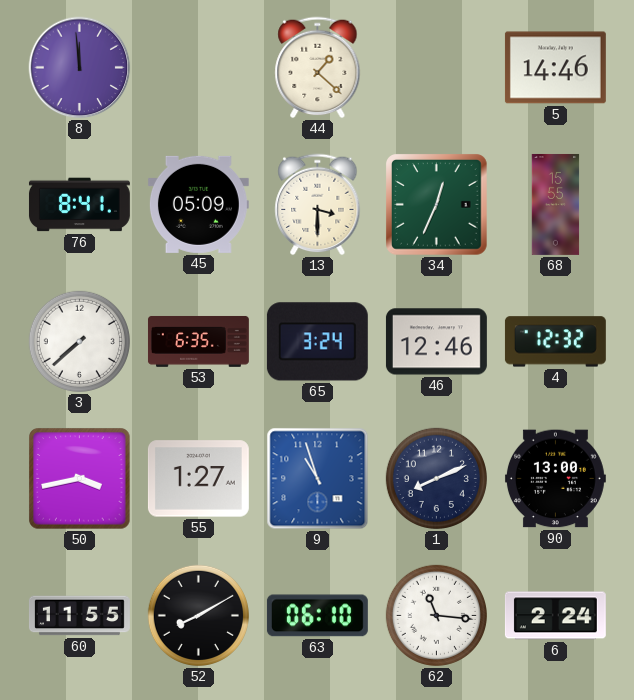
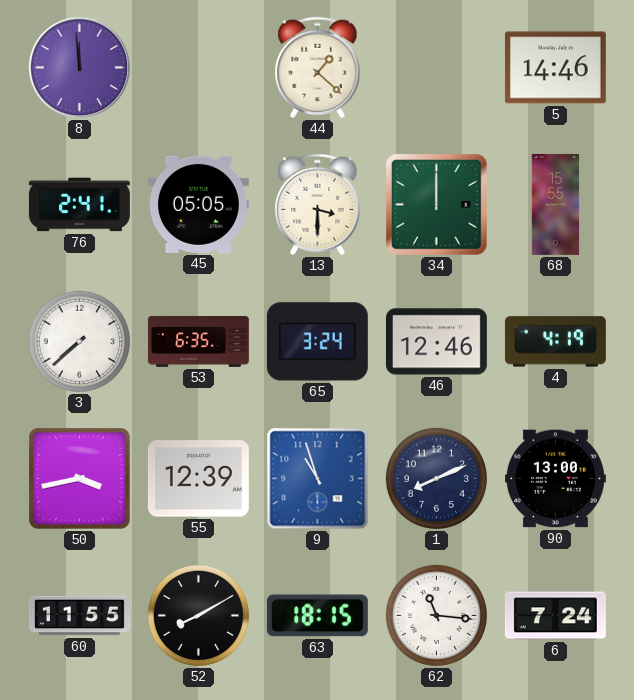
76: 8:41 -> 2:41
45: 05:09 -> 05:05
34: 12:34 -> 12:00
4: 12:32 -> 4:19
55: 1:27 -> 12:39
63: 06:10 -> 18:15
6: 2:24 -> 7:24
